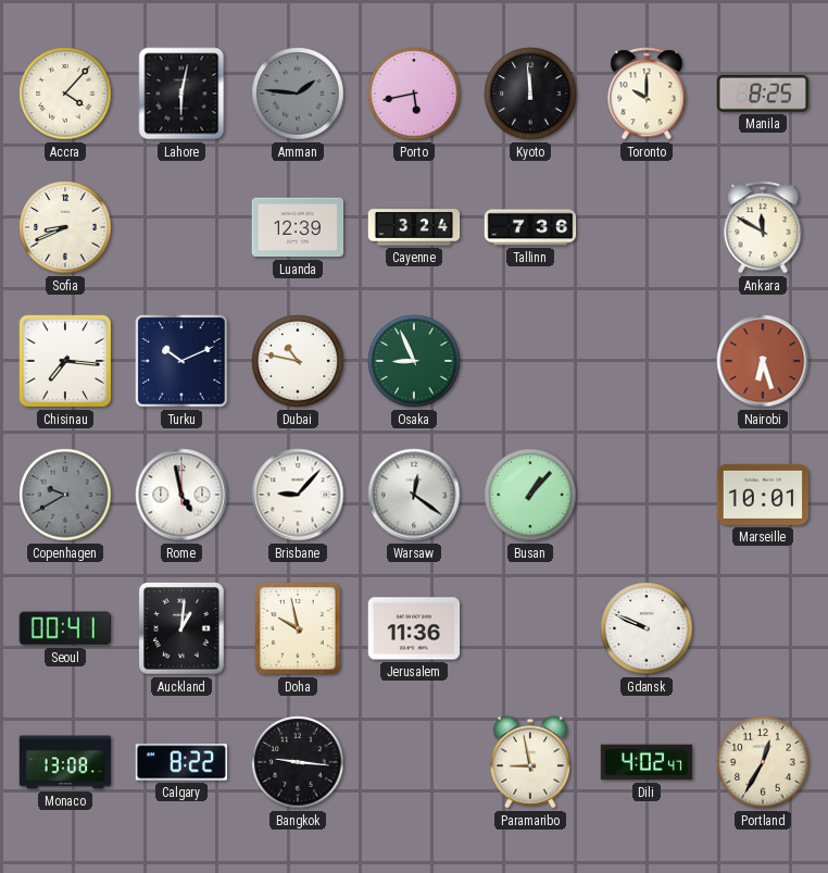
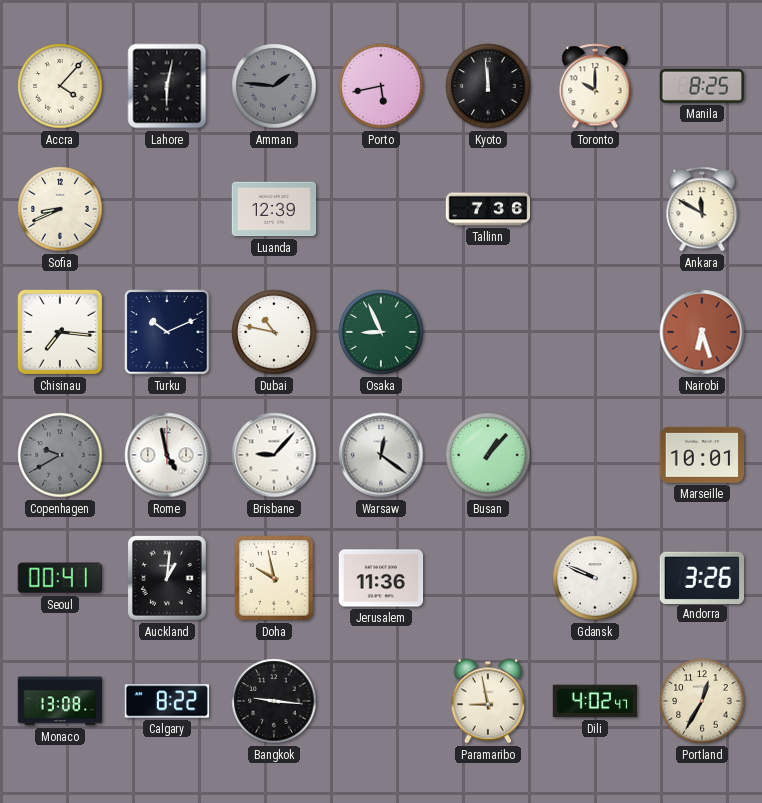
Cayenne: 3:24 -> none
Andorra: none -> 3:26
